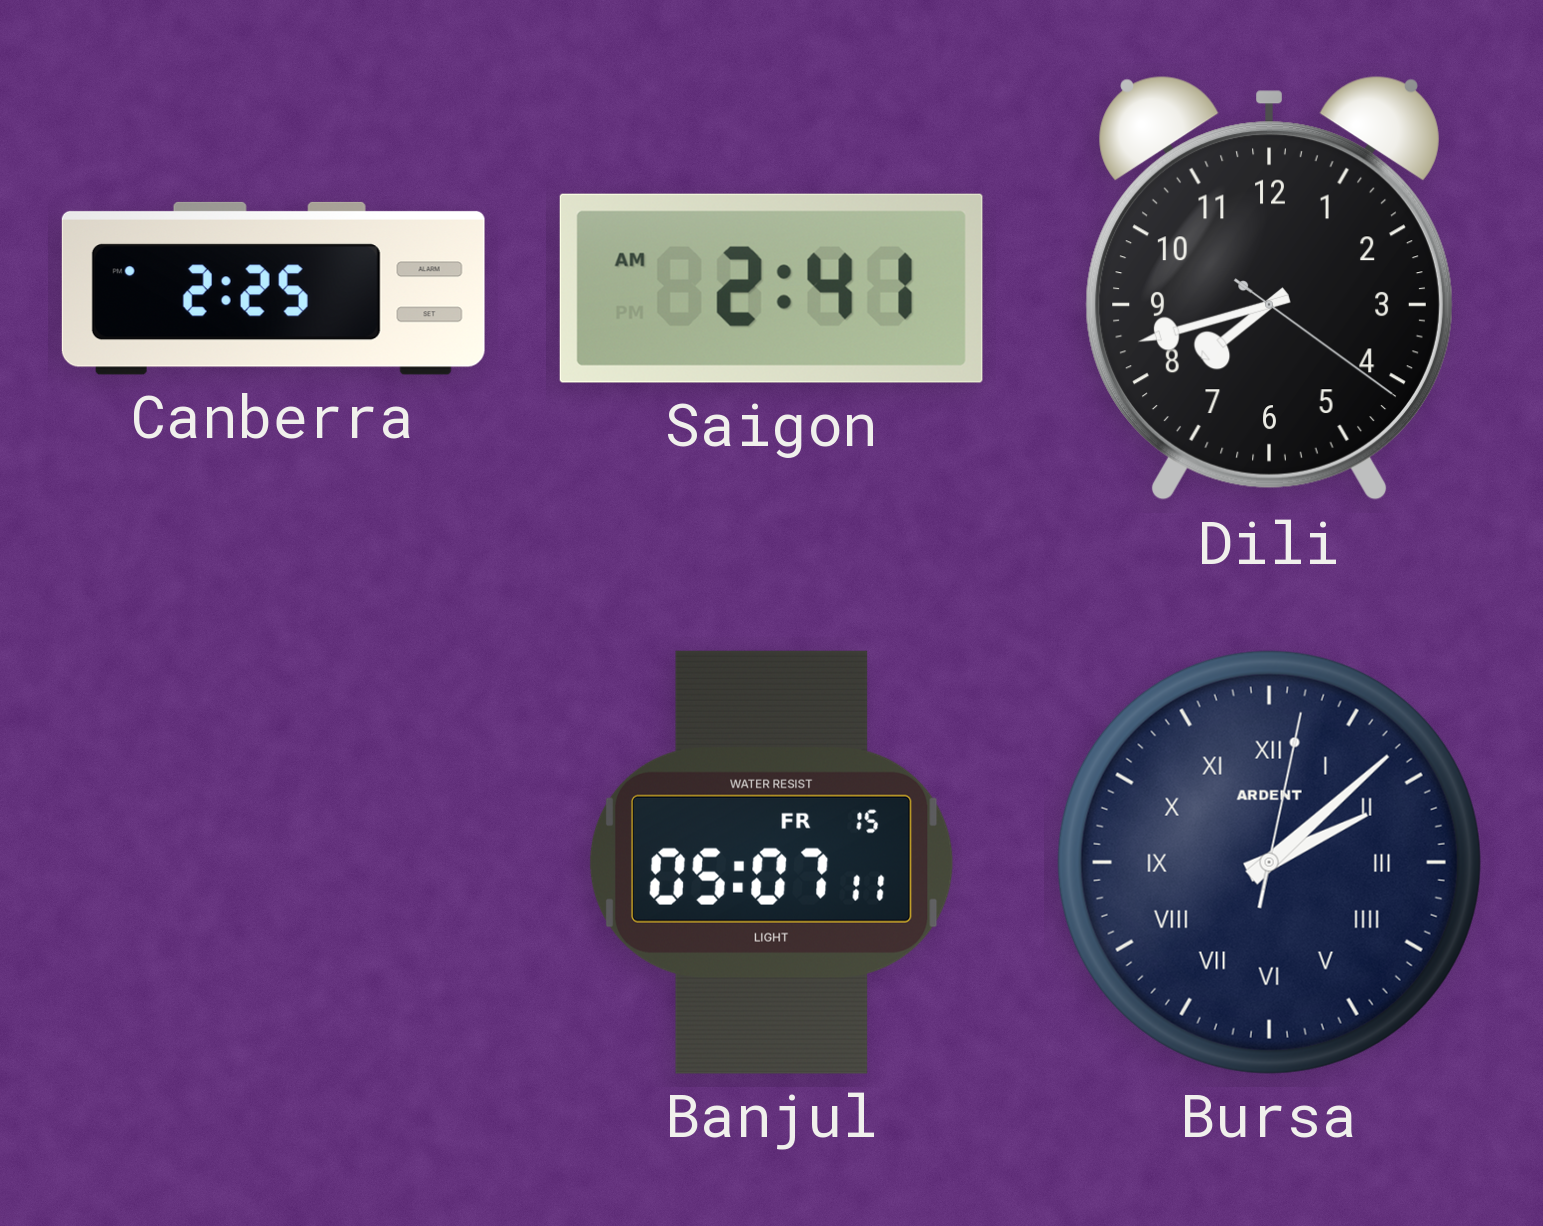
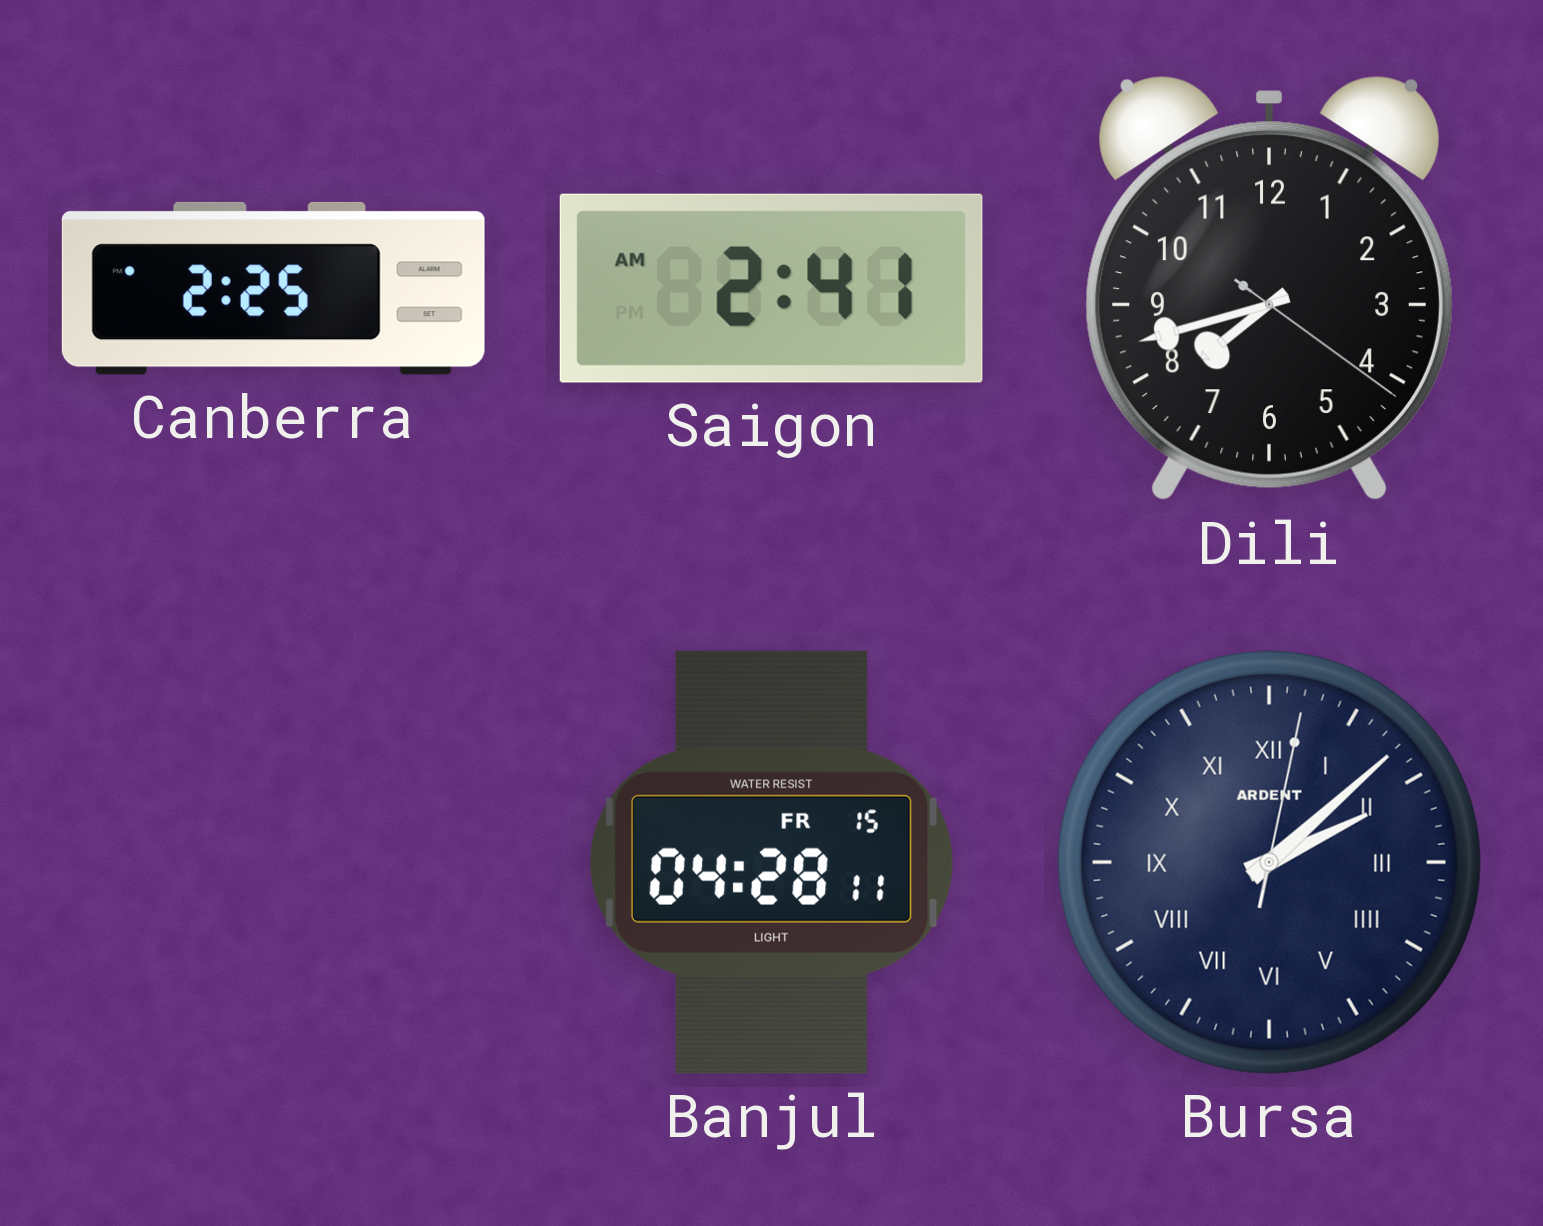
Banjul: 05:07 -> 04:28
